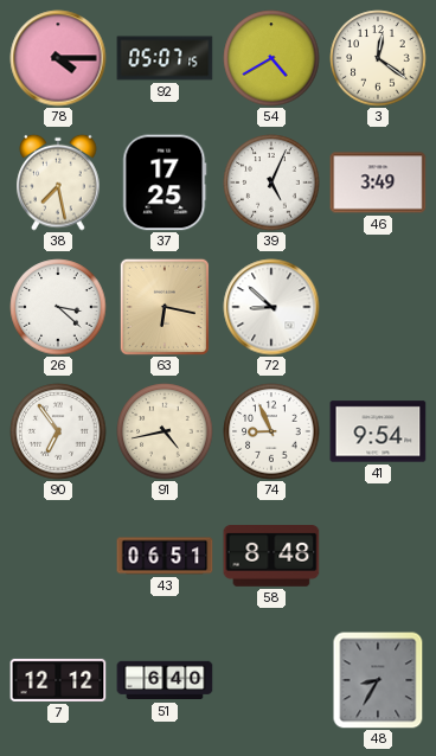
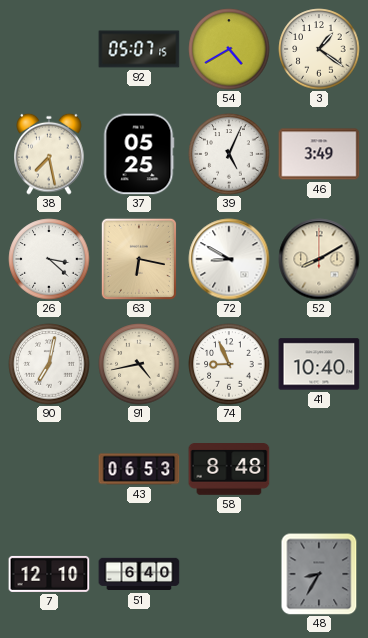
78: 4:15 -> none
3: 12:21 -> 1:21
37: 17:25 -> 05:25
72: 8:52 -> 8:50
52: none -> 8:10
90: 6:54 -> 7:02
41: 9:54 -> 10:40
43: 06:51 -> 06:53
7: 12:12 -> 12:10
